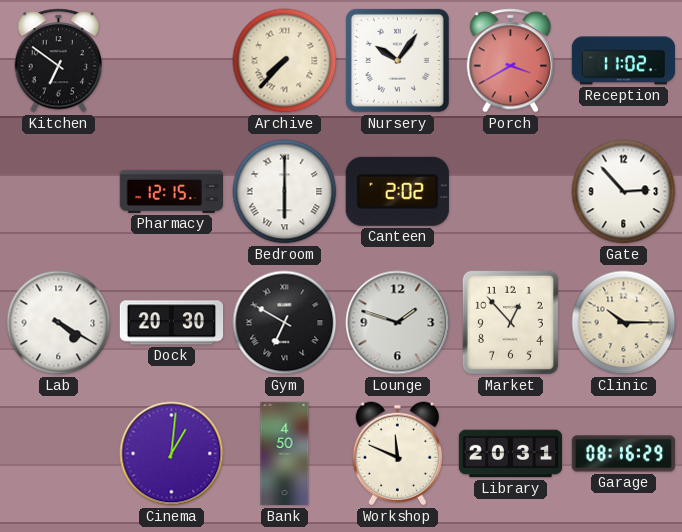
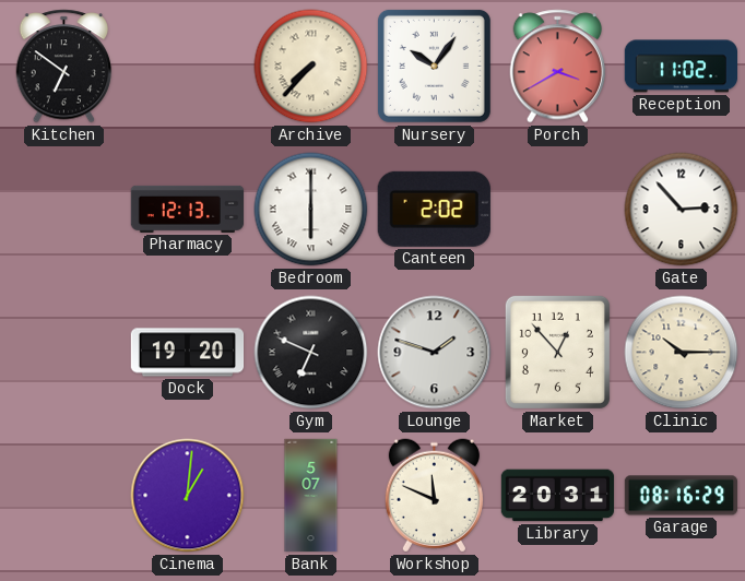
Pharmacy: 12:15 -> 12:13
Lab: 4:20 -> none
Dock: 20:30 -> 19:20
Gym: 6:50 -> 6:49
Bank: 4:50 -> 5:07
